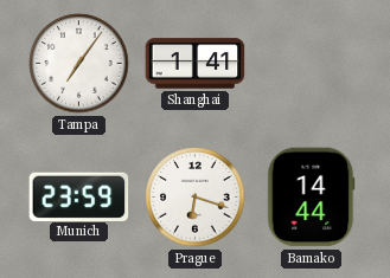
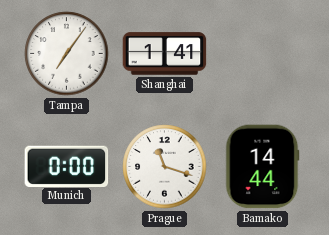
Munich: 23:59 -> 0:00
Prague: 6:18 -> 11:18
